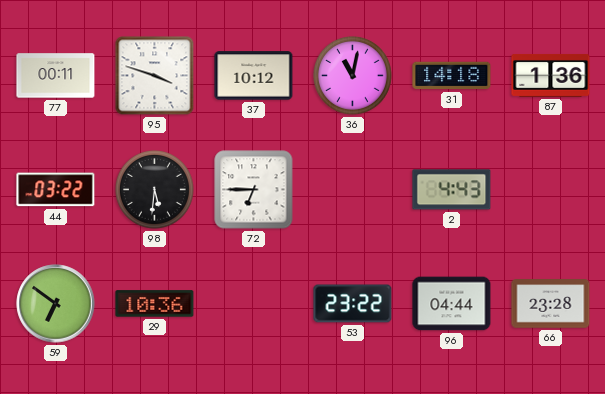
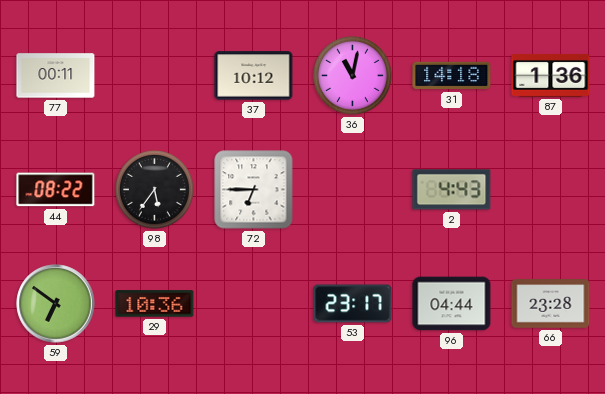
95: 3:48 -> none
44: 03:22 -> 08:22
98: 5:31 -> 5:36
53: 23:22 -> 23:17
